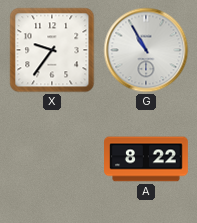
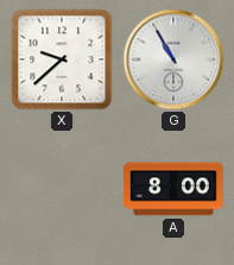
X: 9:36 -> 9:38
A: 8:22 -> 8:00
